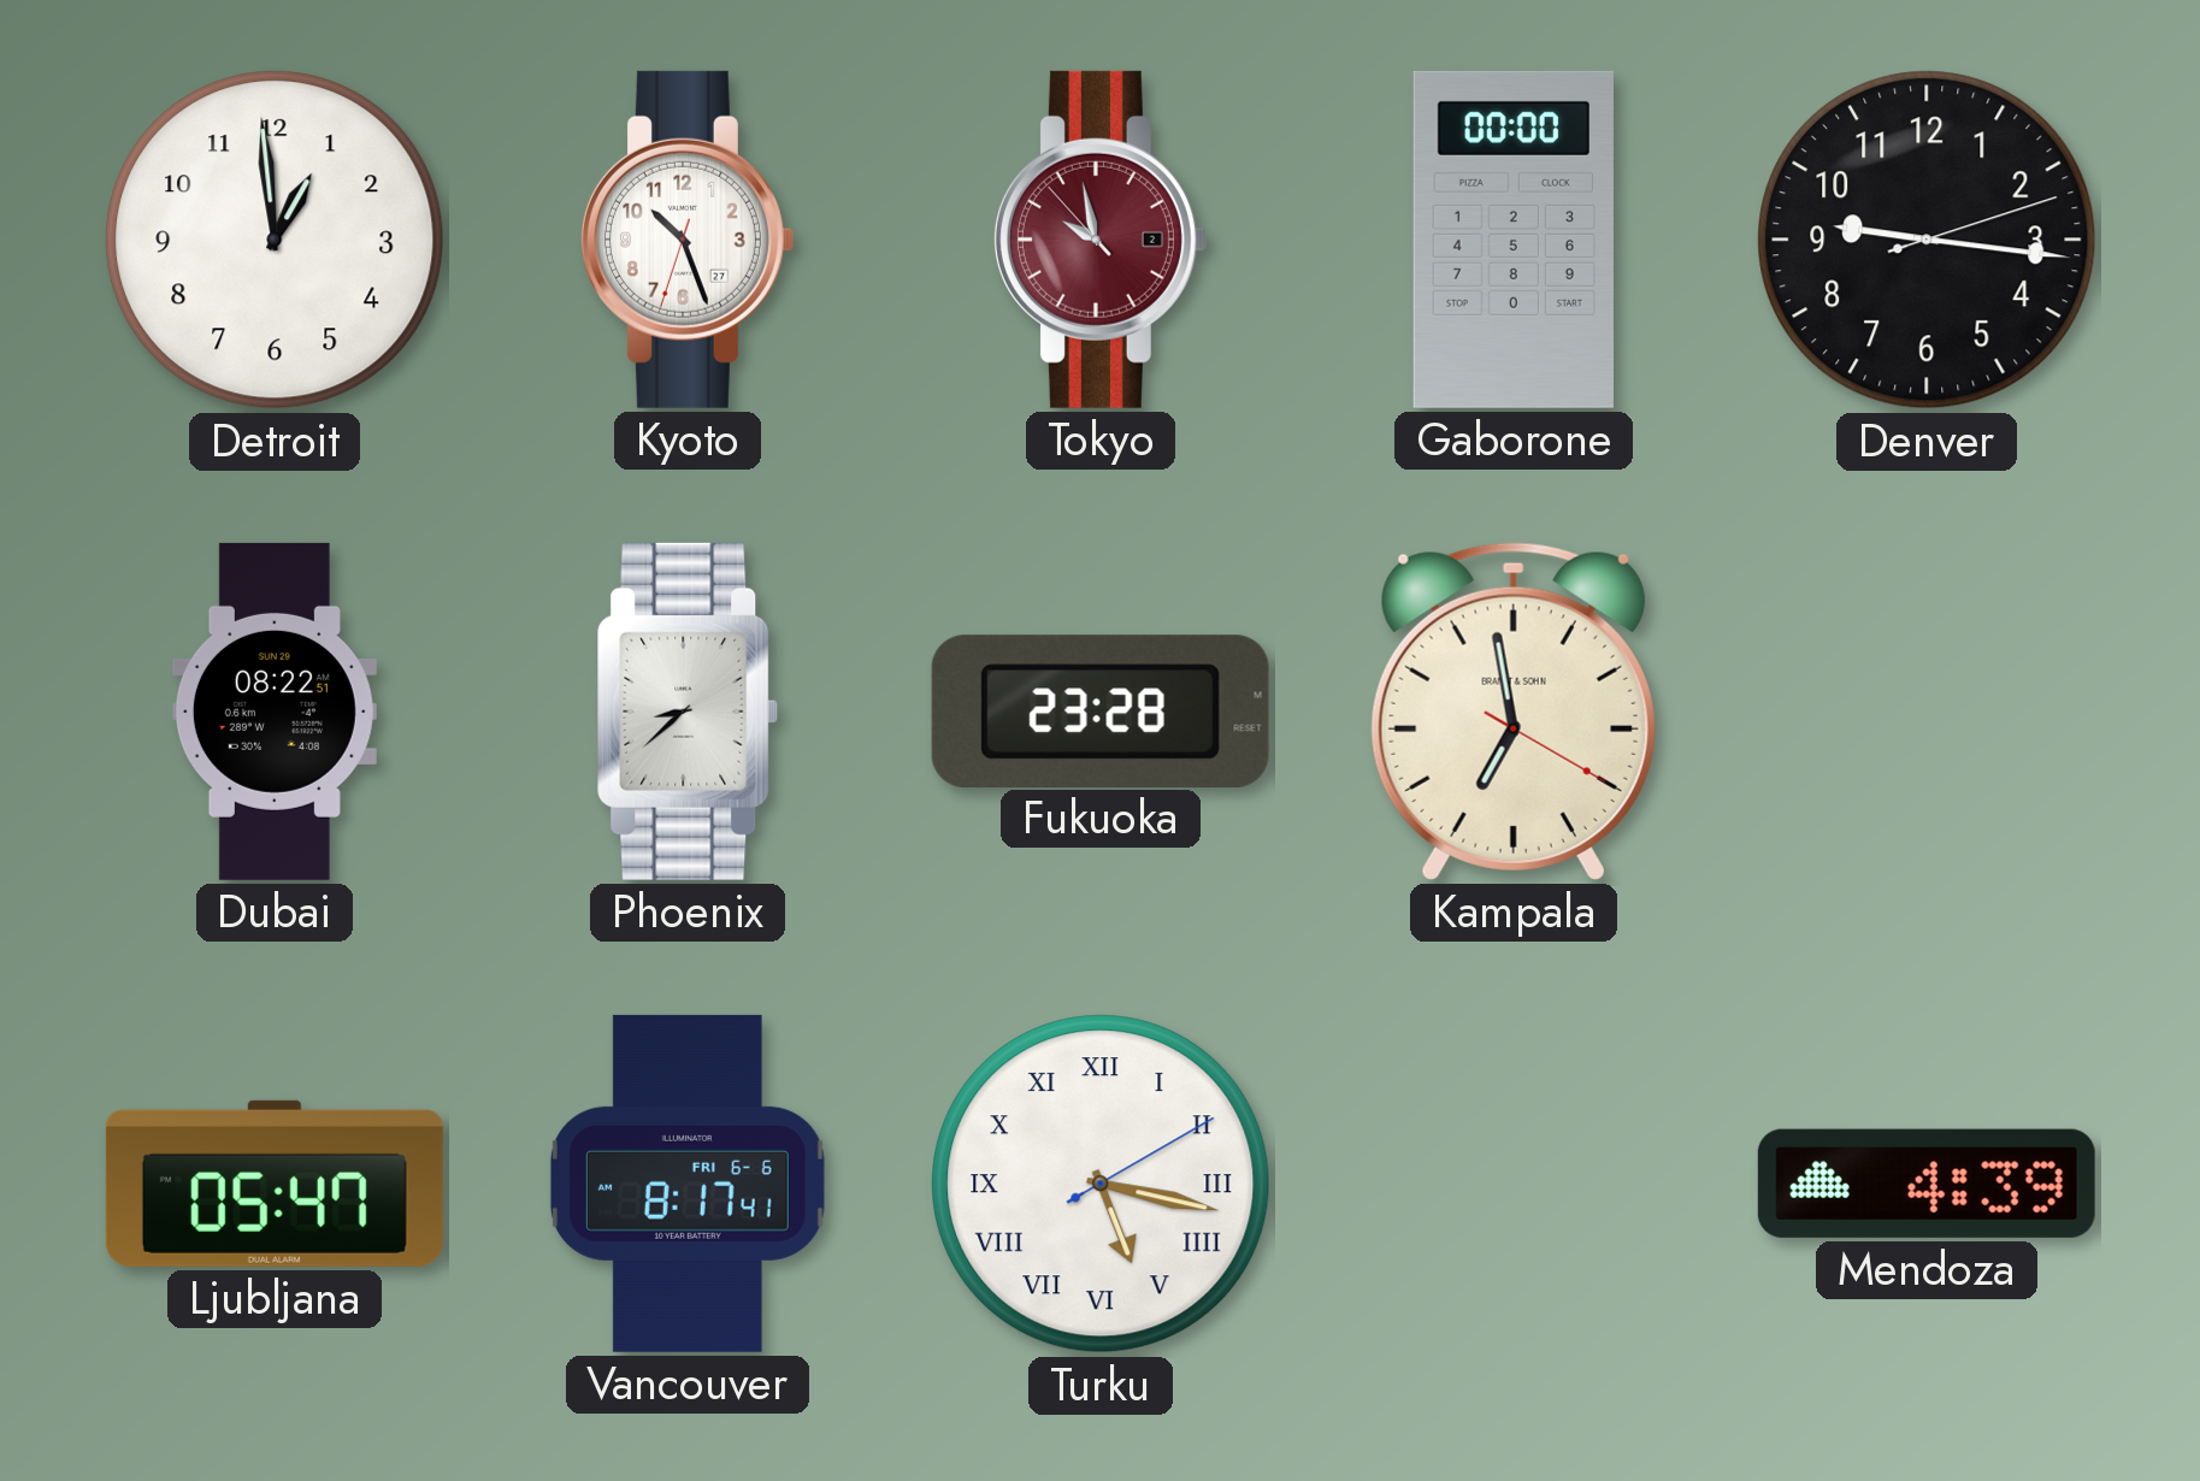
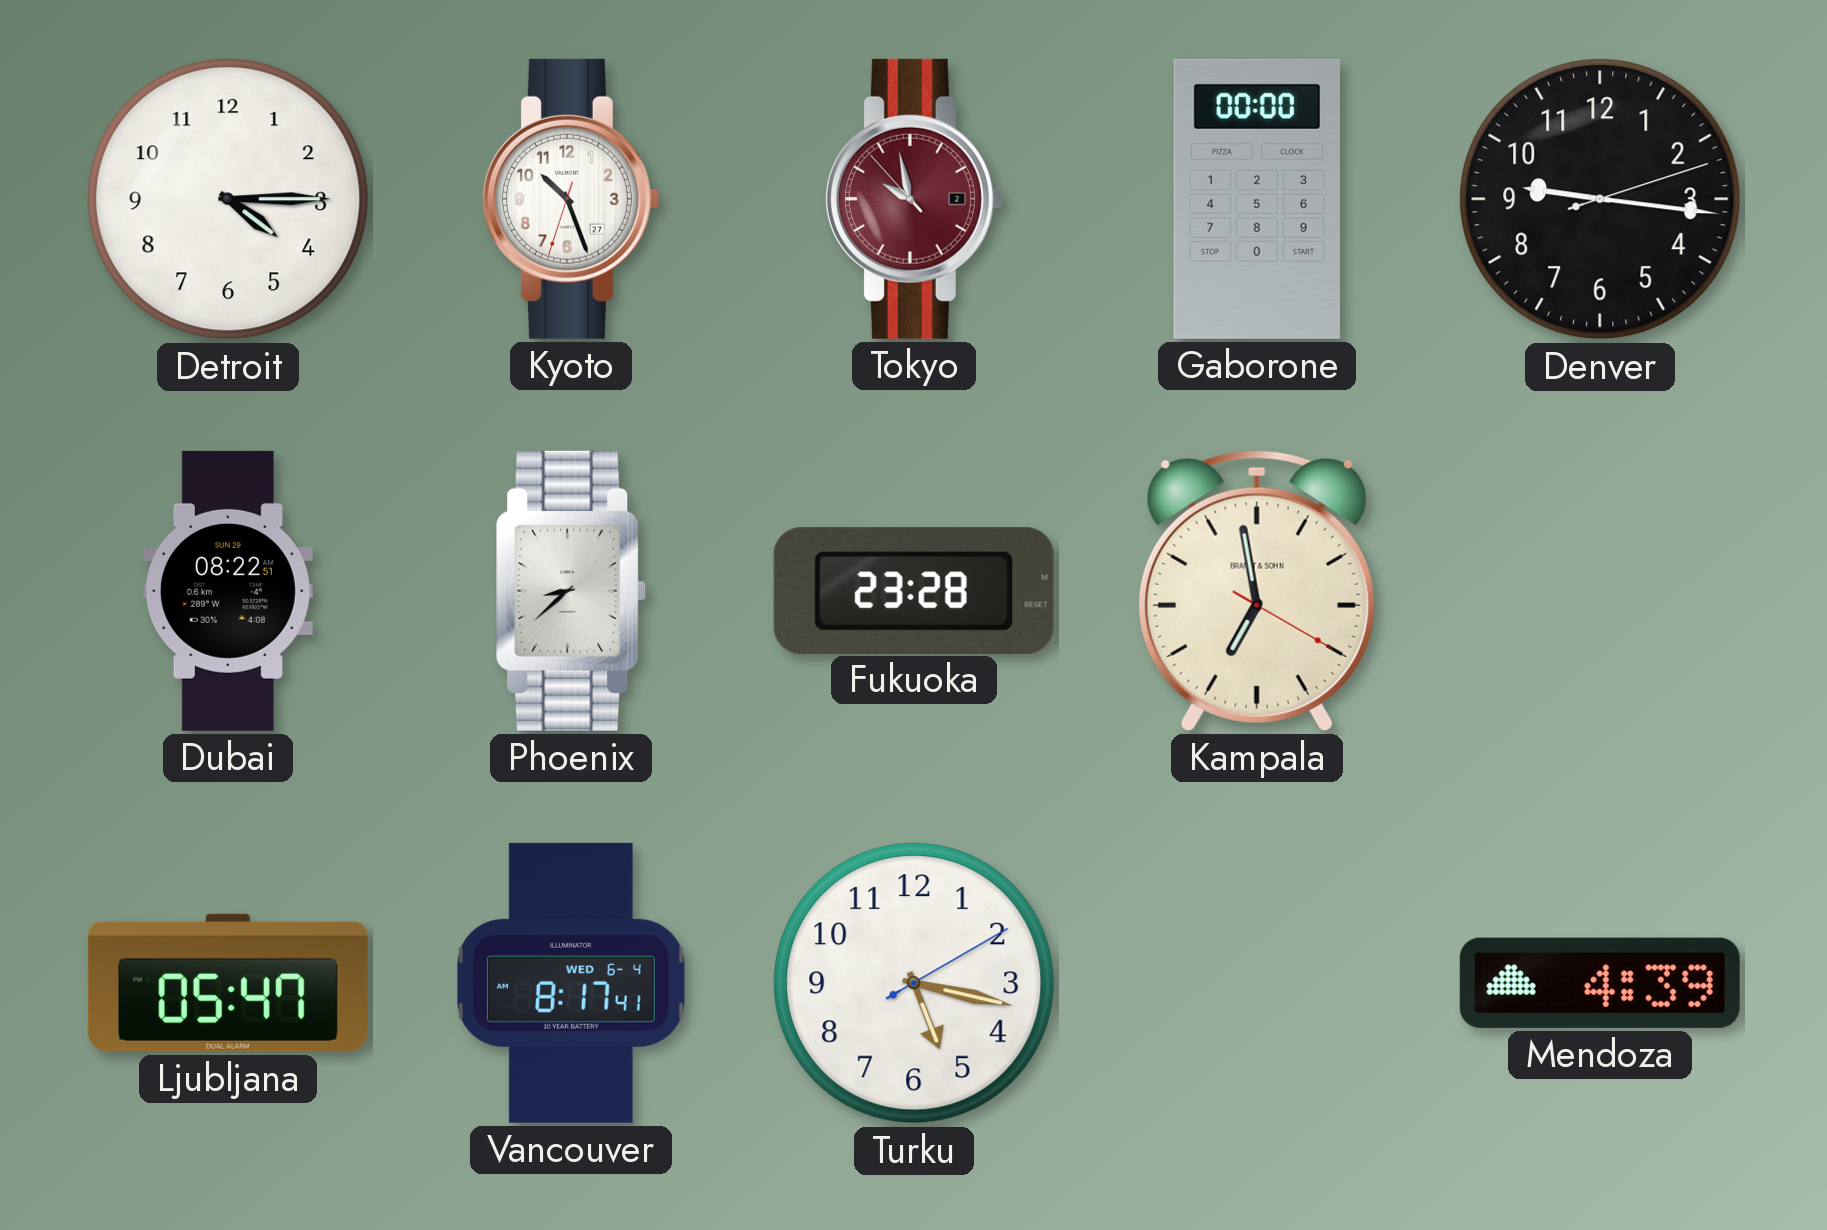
Detroit: 12:59 -> 4:15
Vancouver date: FRI 6-6 -> WED 6-4
Turku numerals: Roman -> Arabic
